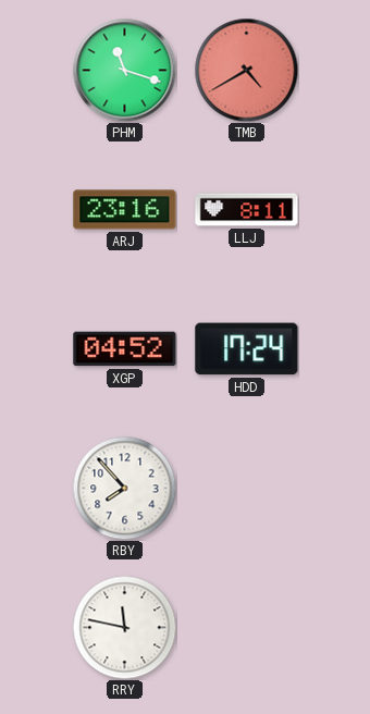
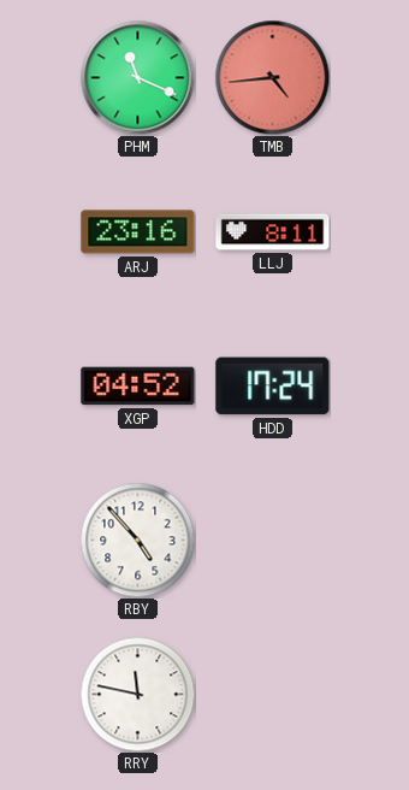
PHM: 11:18 -> 11:19
TMB: 4:40 -> 4:44
RBY: 7:53 -> 4:53
